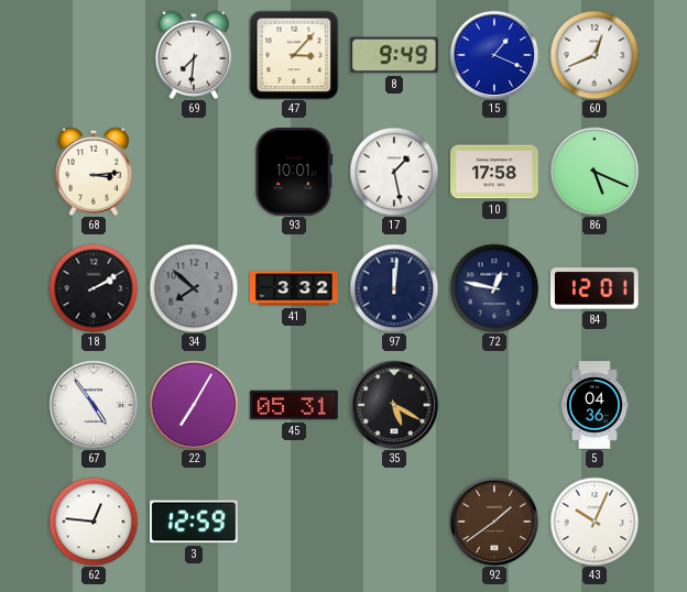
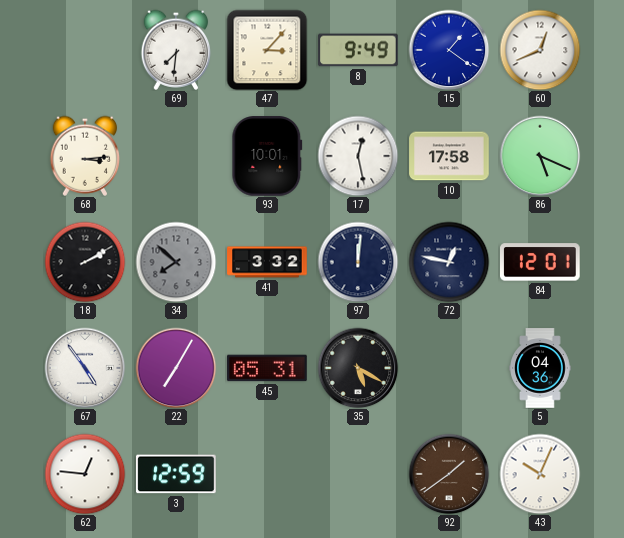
15: 1:19 -> 1:21
17: 1:28 -> 12:28
